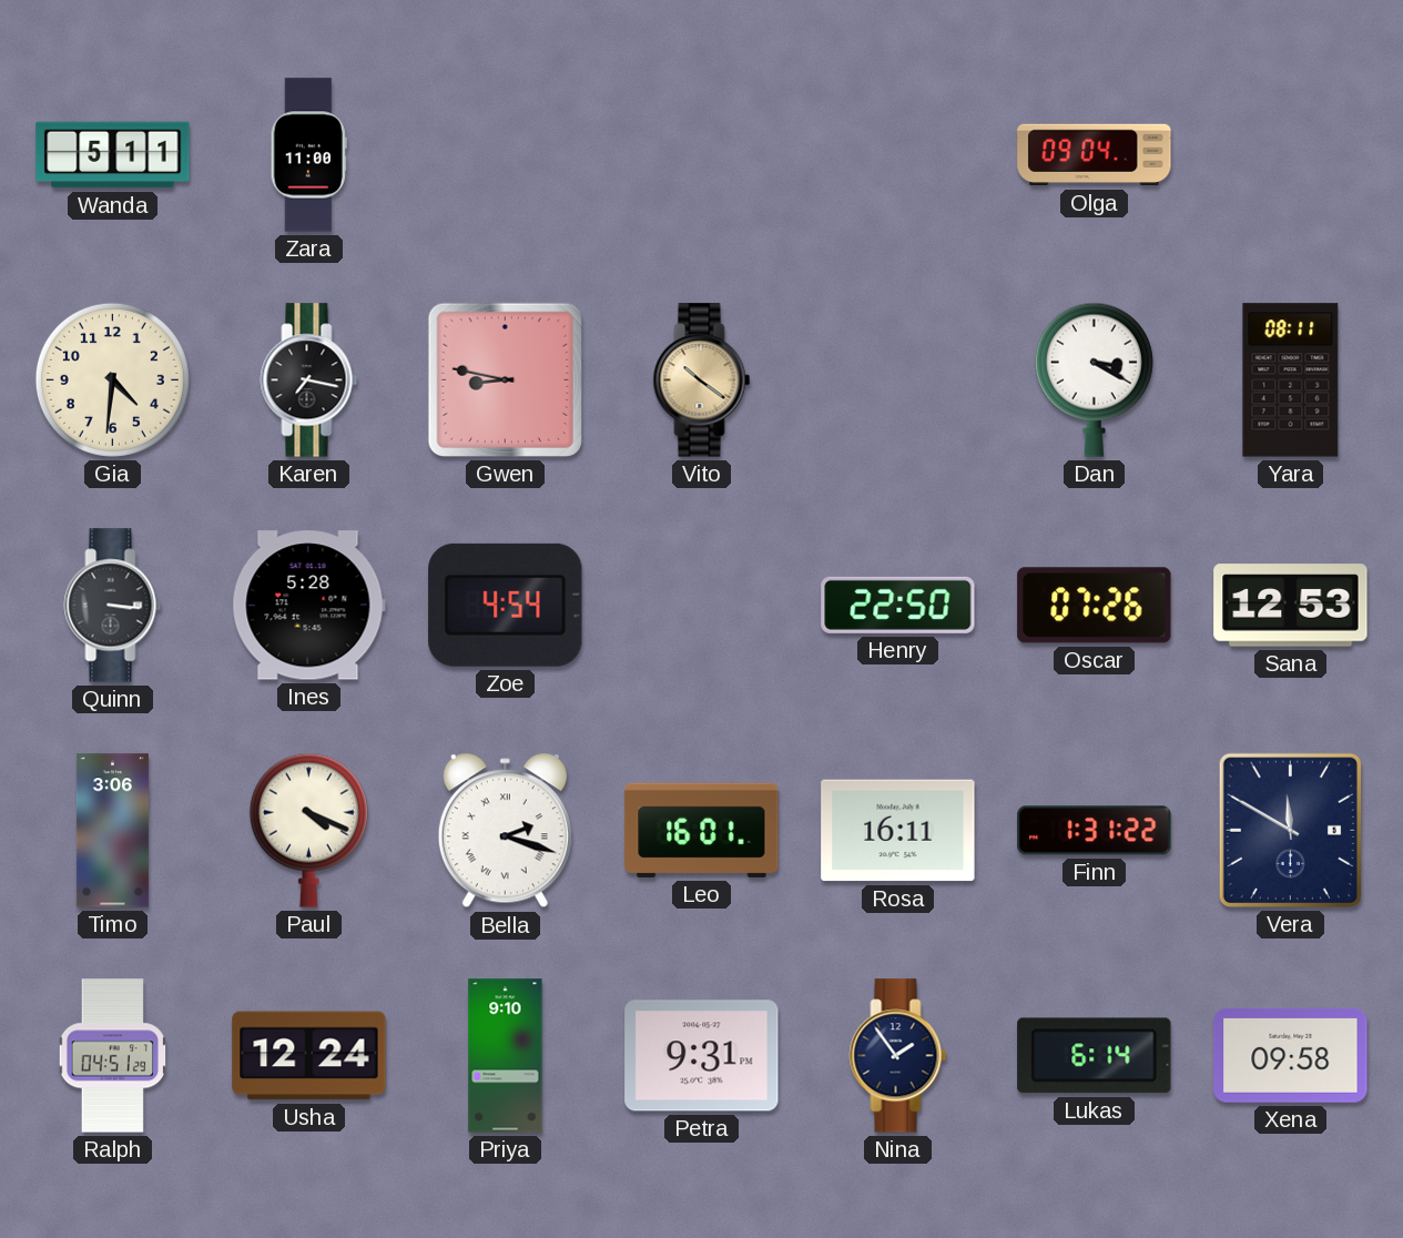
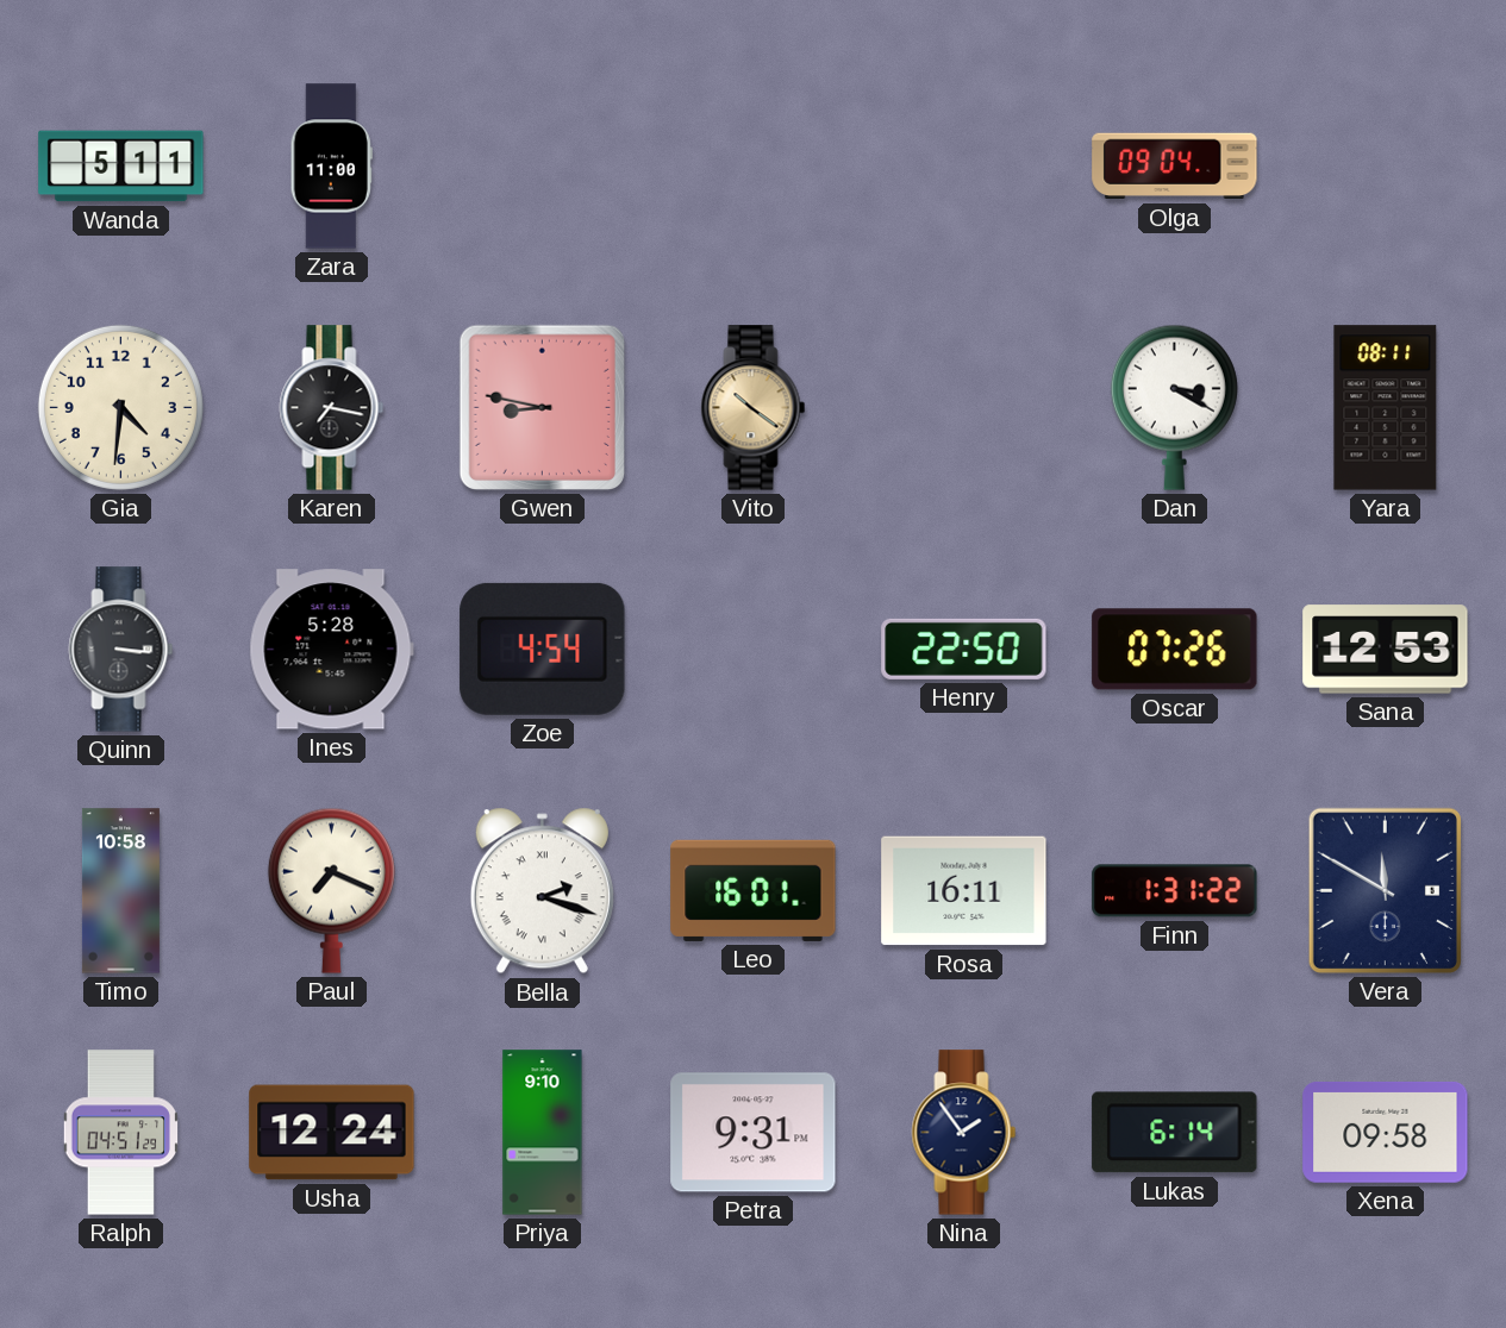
Timo: 3:06 -> 10:58
Paul: 4:19 -> 7:19
